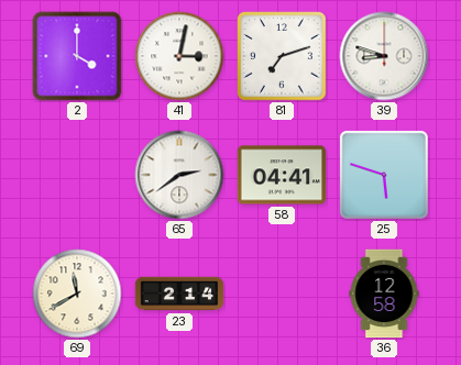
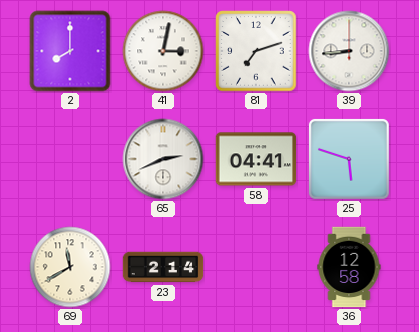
2: 4:00 -> 8:00
39: 8:48 -> 8:44
65: 2:39 -> 2:41
